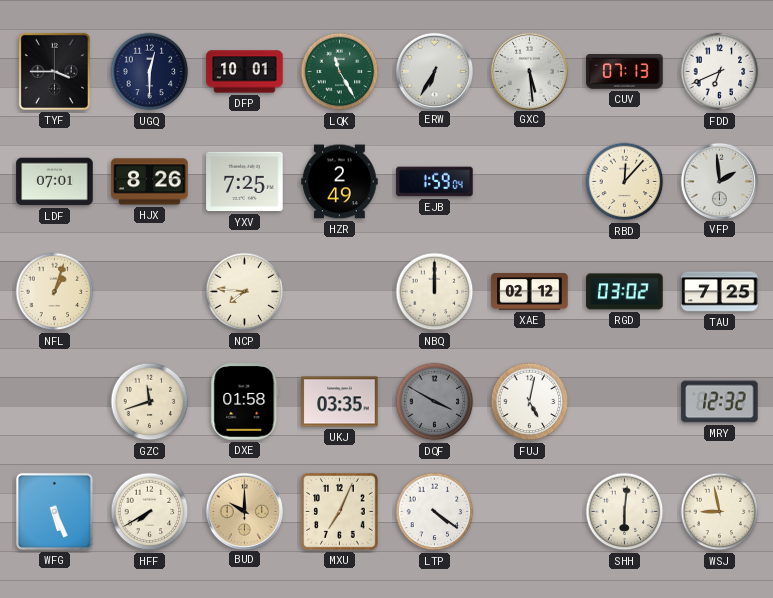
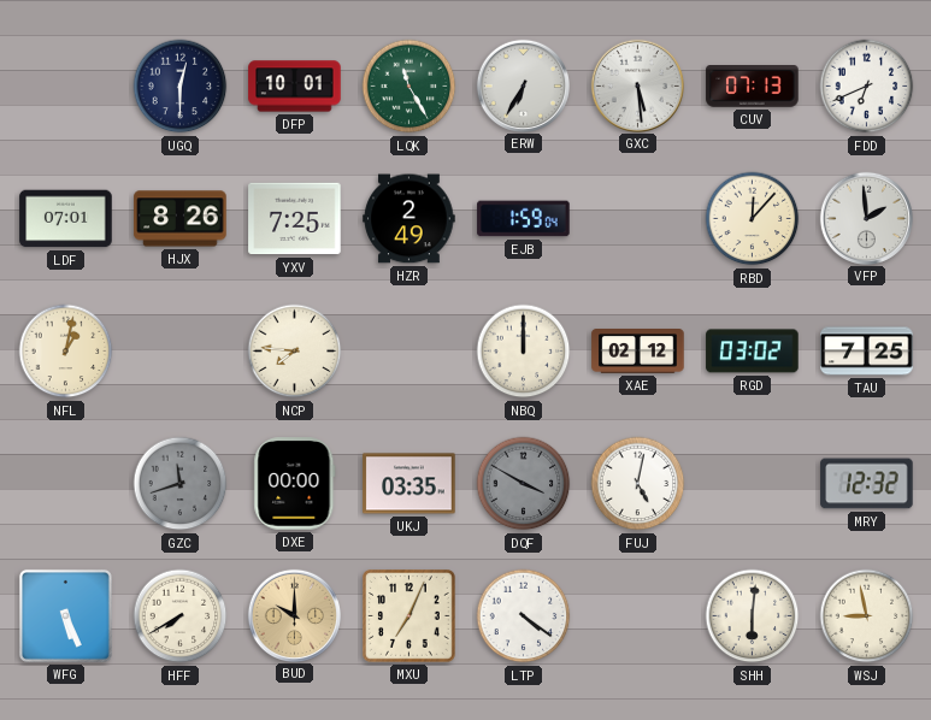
TYF: 3:45 -> none
NFL: 1:03 -> 1:02
GZC dial: cream -> grey
DXE: 01:58 -> 00:00
